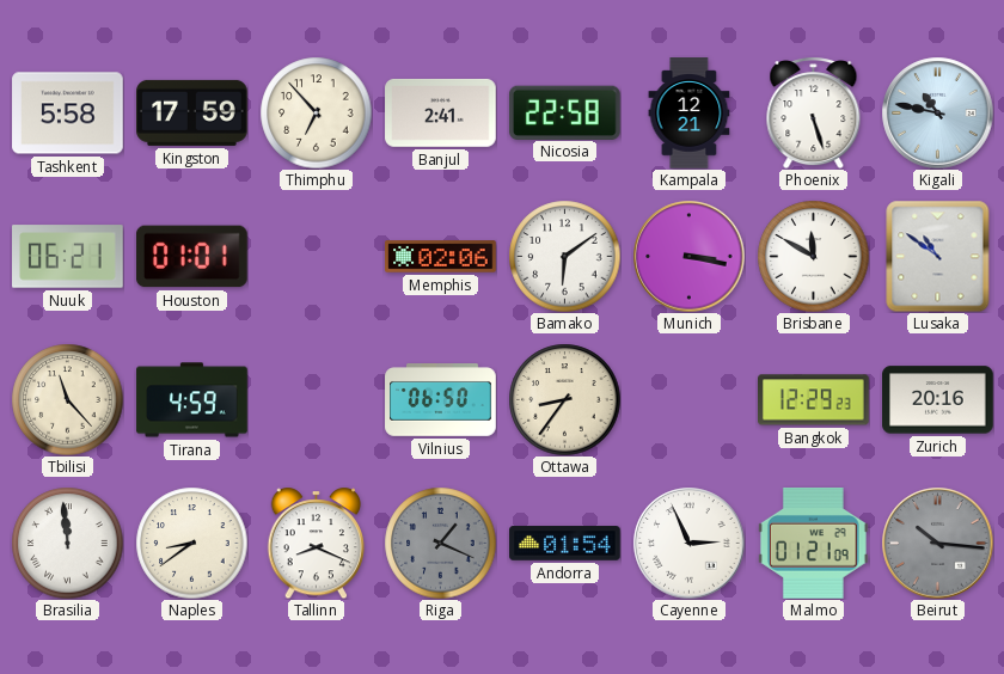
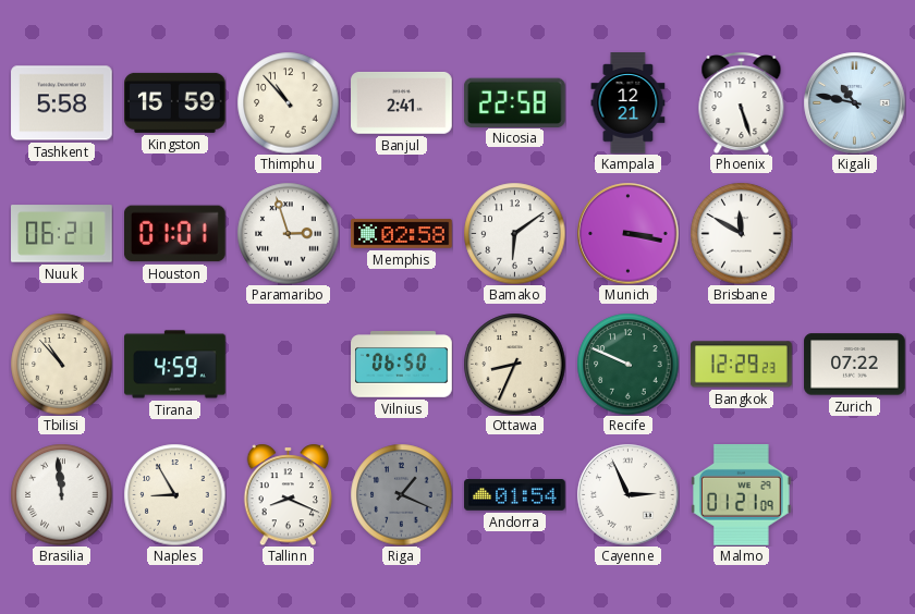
Kingston: 17:59 -> 15:59
Thimphu: 6:53 -> 10:53
Paramaribo: none -> 2:57
Memphis: 02:06 -> 02:58
Lusaka: 10:51 -> none
Tbilisi: 11:23 -> 10:53
Ottawa: 8:36 -> 8:34
Recife: none -> 9:49
Zurich: 20:16 -> 07:22
Naples: 8:39 -> 8:55
Beirut: 10:16 -> none
